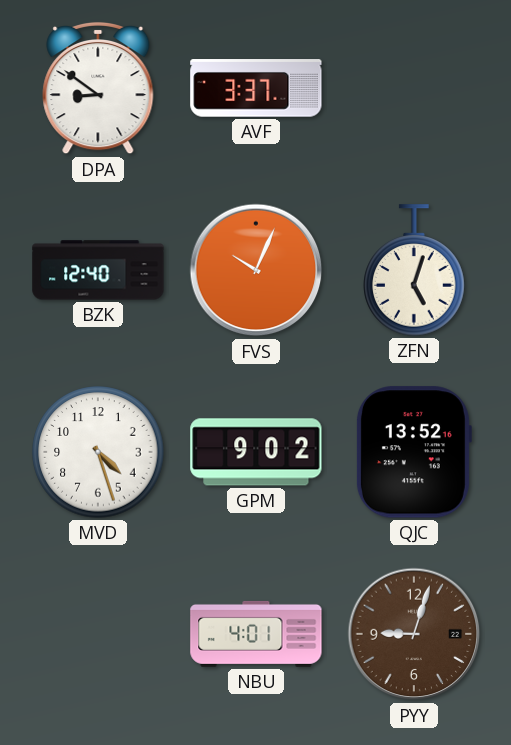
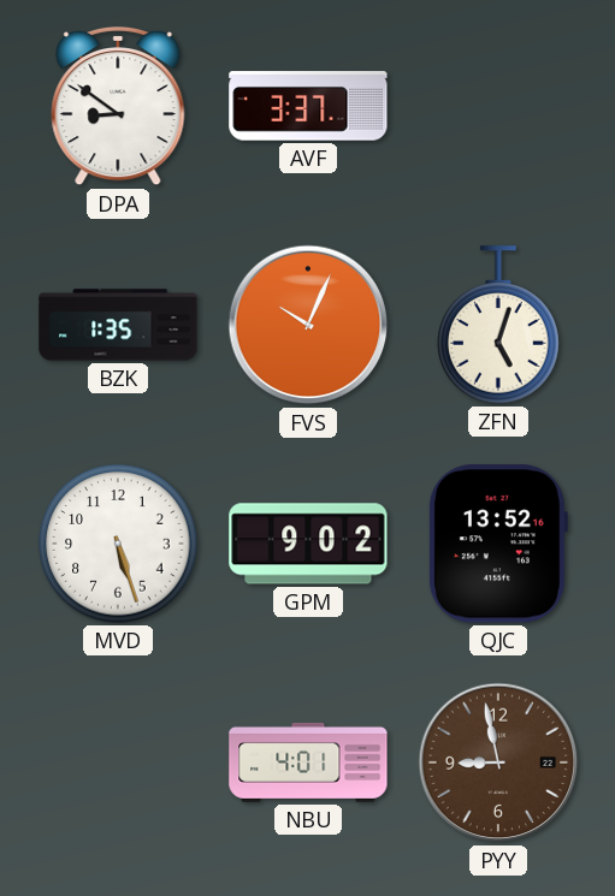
BZK: 12:40 -> 1:35
MVD: 4:27 -> 5:27
PYY: 9:03 -> 8:58
